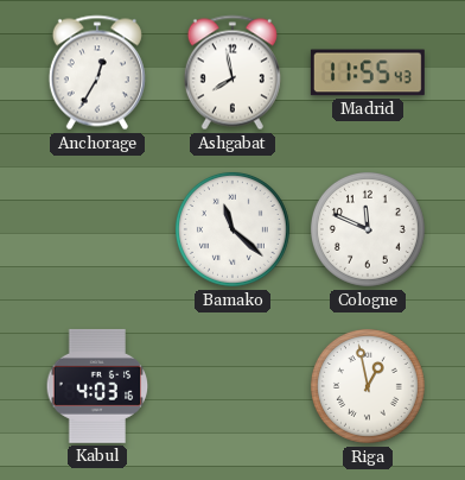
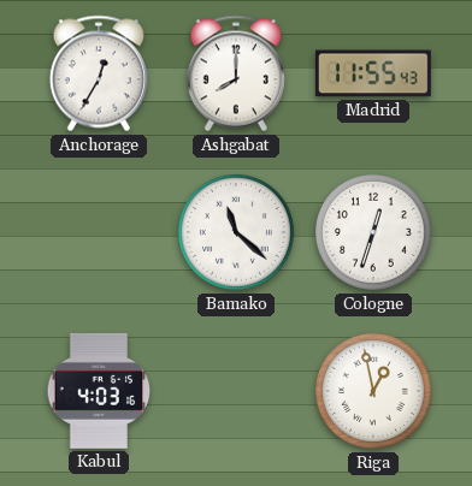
Ashgabat: 7:58 -> 8:00
Cologne: 11:49 -> 12:33
